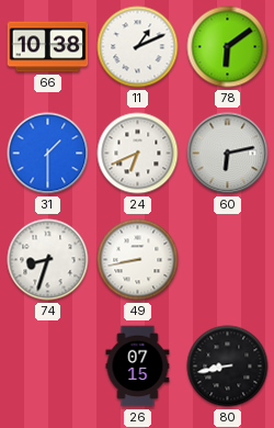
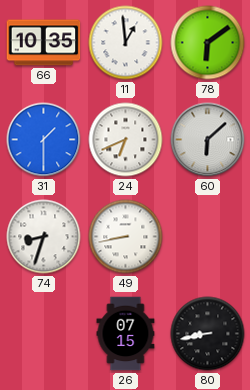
66: 10:38 -> 10:35
11: 1:11 -> 12:59
60: 6:13 -> 6:08
